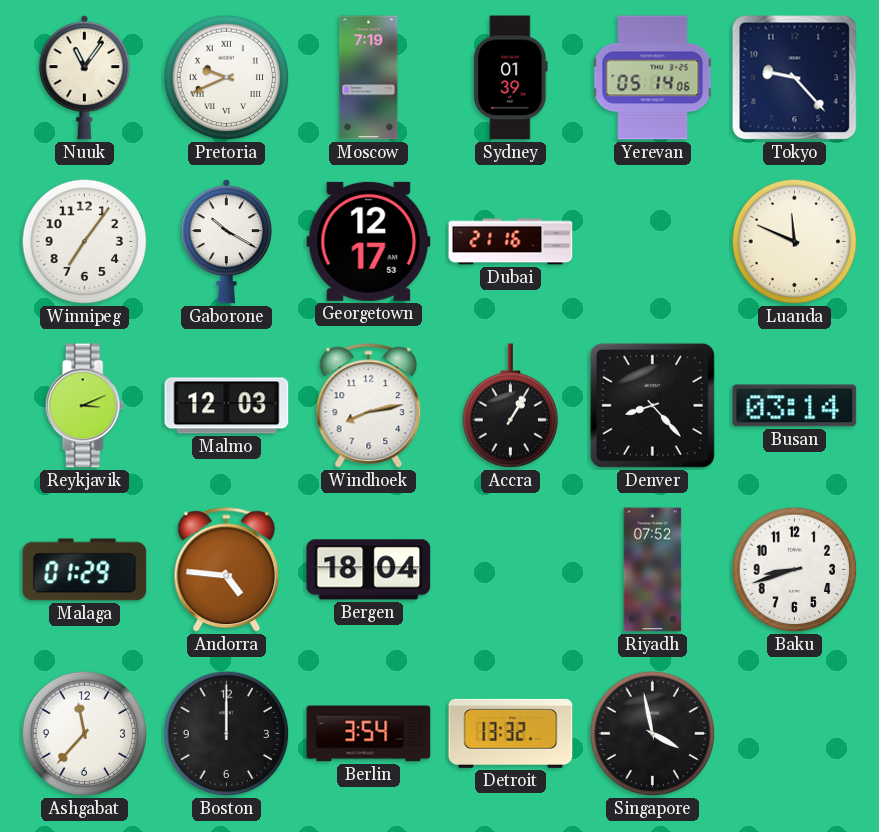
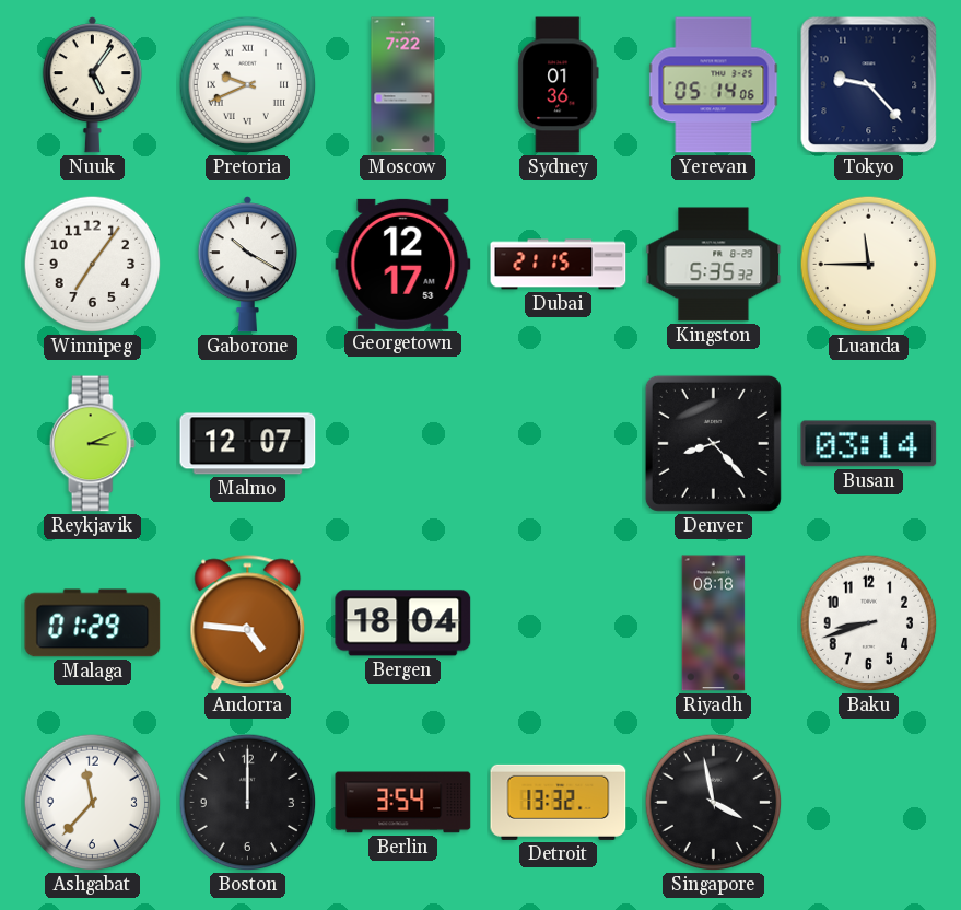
Nuuk: 11:06 -> 5:06
Moscow: 7:19 -> 7:22
Sydney: 01:39 -> 01:36
Dubai: 21:16 -> 21:15
Kingston: none -> 5:35
Luanda: 11:49 -> 11:45
Malmo: 12:03 -> 12:07
Windhoek: 8:13 -> none
Accra: 1:05 -> none
Riyadh: 07:52 -> 08:18
